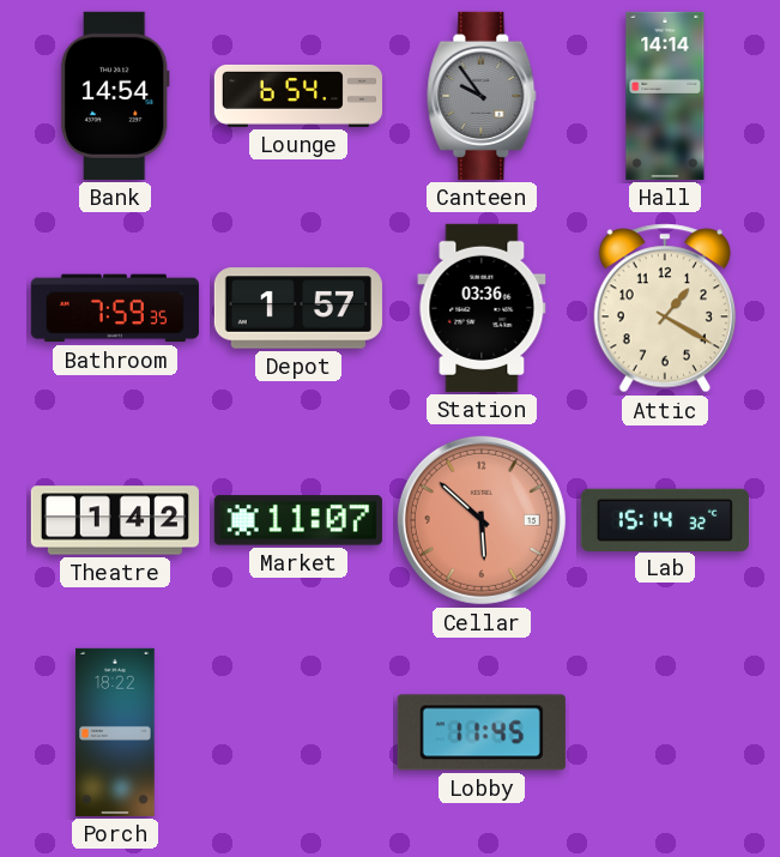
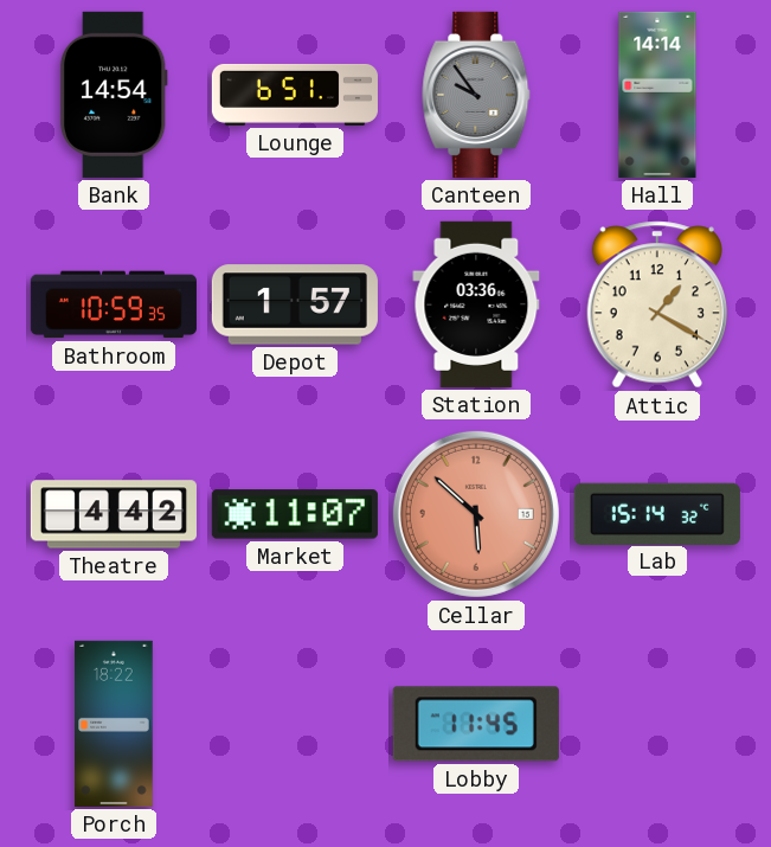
Lounge: 6:54 -> 6:51
Bathroom: 7:59 -> 10:59
Theatre: 1:42 -> 4:42
